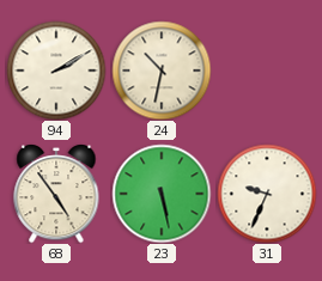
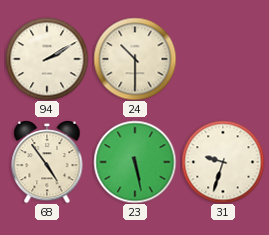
24: 10:32 -> 10:30
31: 9:34 -> 9:33
